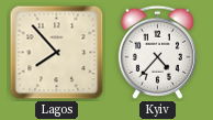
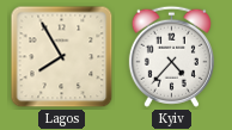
Lagos: 7:53 -> 7:55
